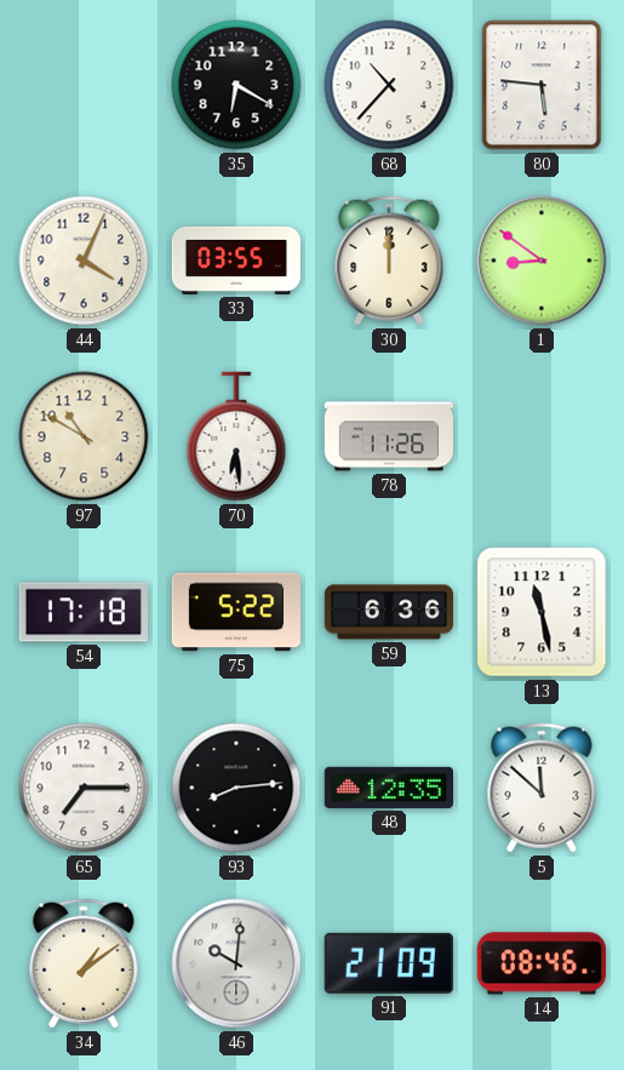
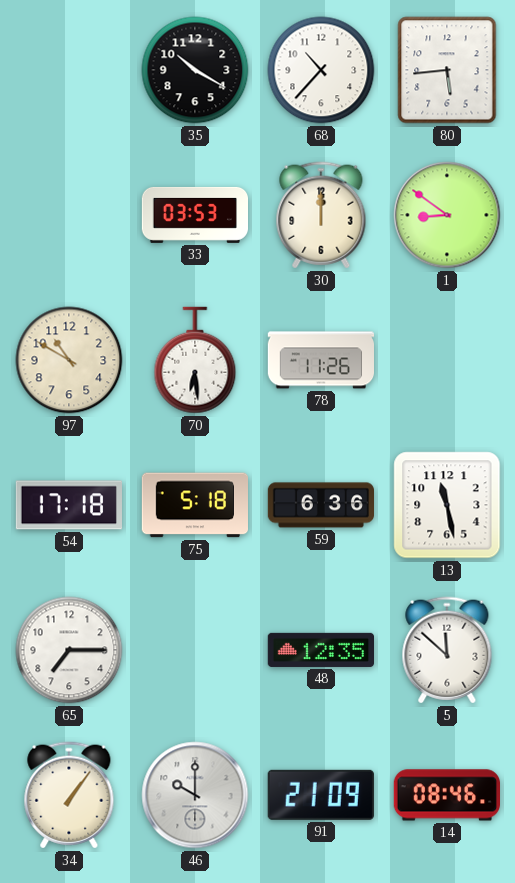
35: 6:20 -> 10:20
80: 5:46 -> 5:44
44: 4:04 -> none
33: 03:55 -> 03:53
75: 5:22 -> 5:18
93: 8:14 -> none
34: 1:09 -> 1:06
46: 10:01 -> 10:00
